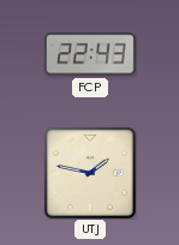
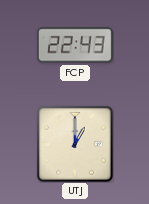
UTJ: 1:47 -> 1:00
